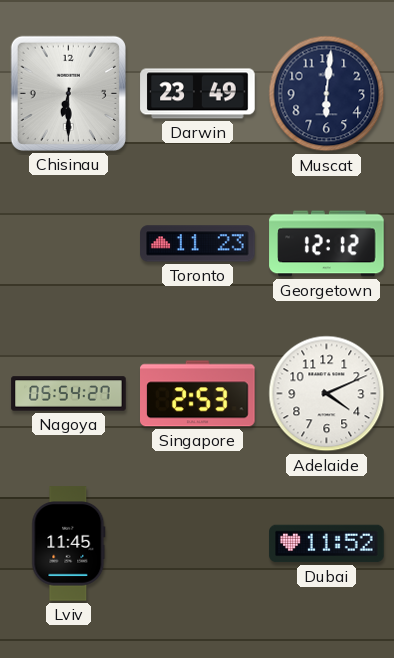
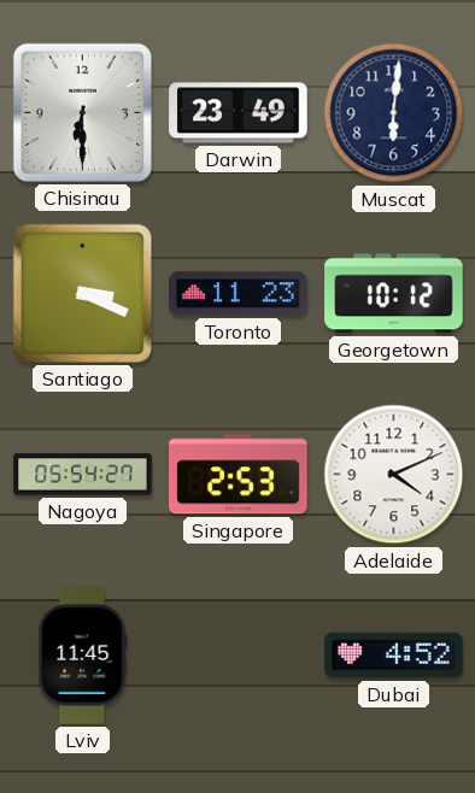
Santiago: none -> 3:19
Georgetown: 12:12 -> 10:12
Dubai: 11:52 -> 4:52
